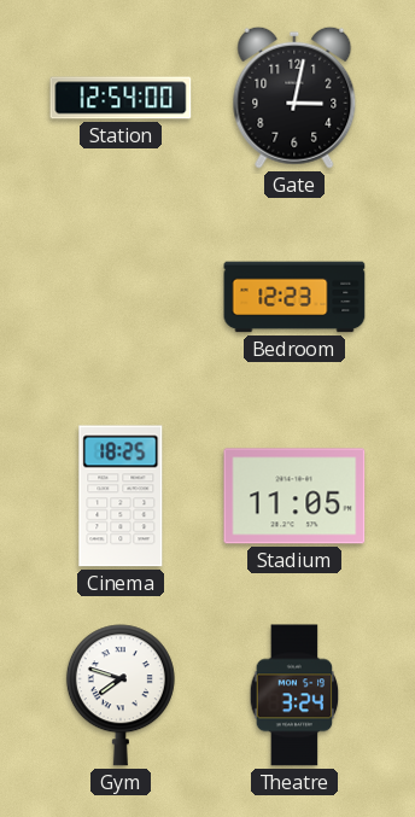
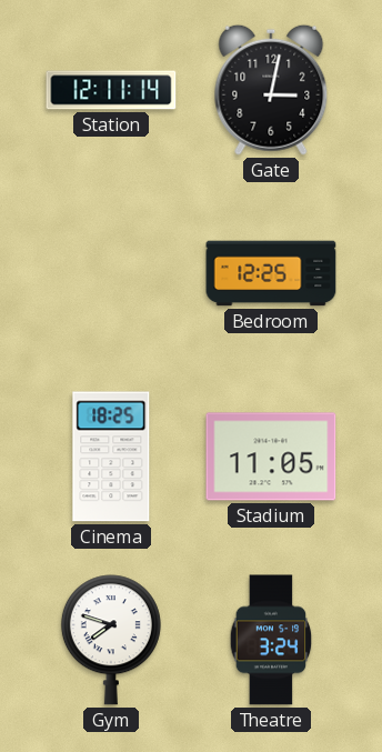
Station: 12:54 -> 12:11
Bedroom: 12:23 -> 12:25
